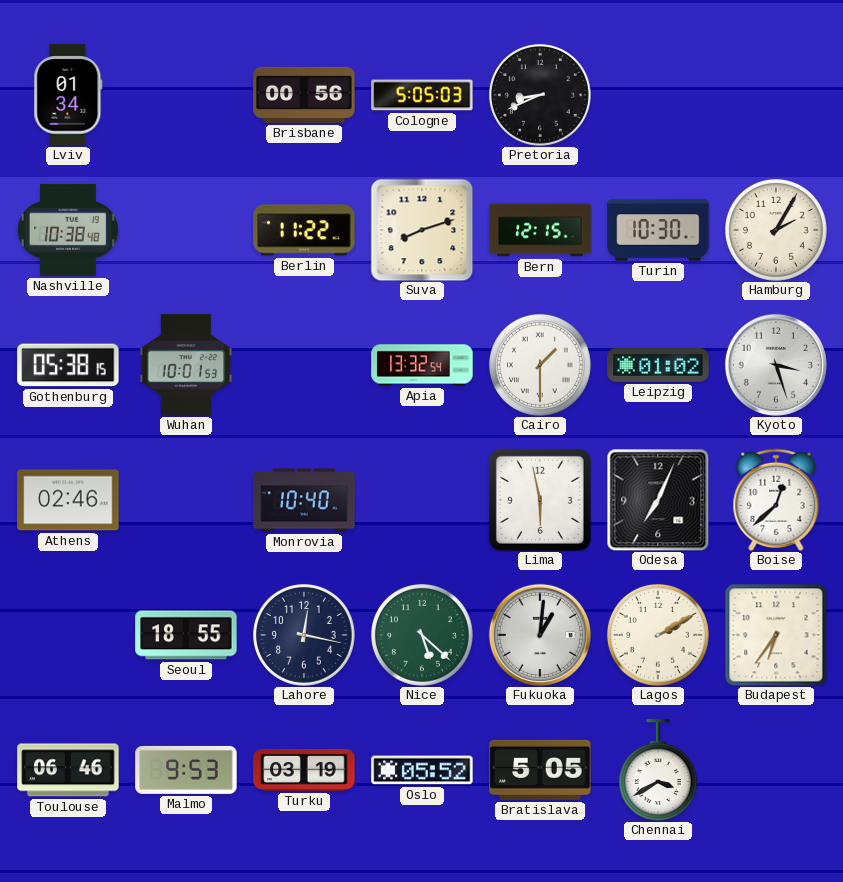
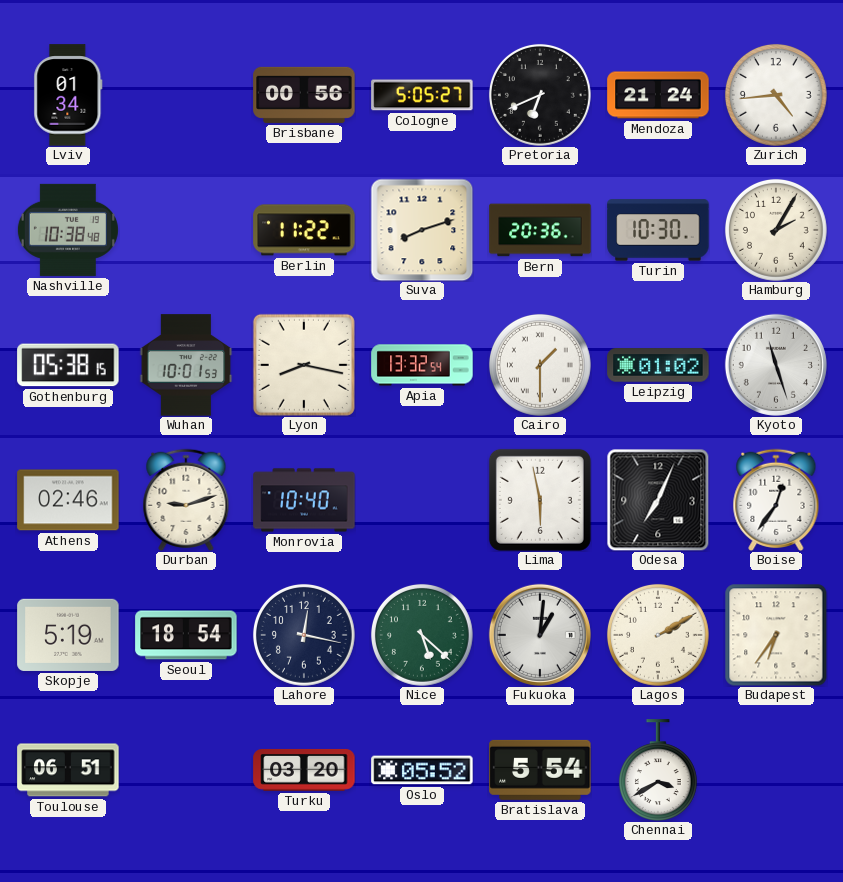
Cologne: 5:05:03 -> 5:05:27
Pretoria: 8:41 -> 6:41
Mendoza: none -> 21:24
Zurich: none -> 4:44
Bern: 12:15 -> 20:36
Lyon: none -> 8:17
Kyoto: 3:27 -> 11:27
Durban: none -> 9:12
Boise: 12:38 -> 12:36
Skopje: none -> 5:19
Seoul: 18:55 -> 18:54
Toulouse: 06:46 -> 06:51
Malmo: 9:53 -> none
Turku: 03:19 -> 03:20
Bratislava: 5:05 -> 5:54
